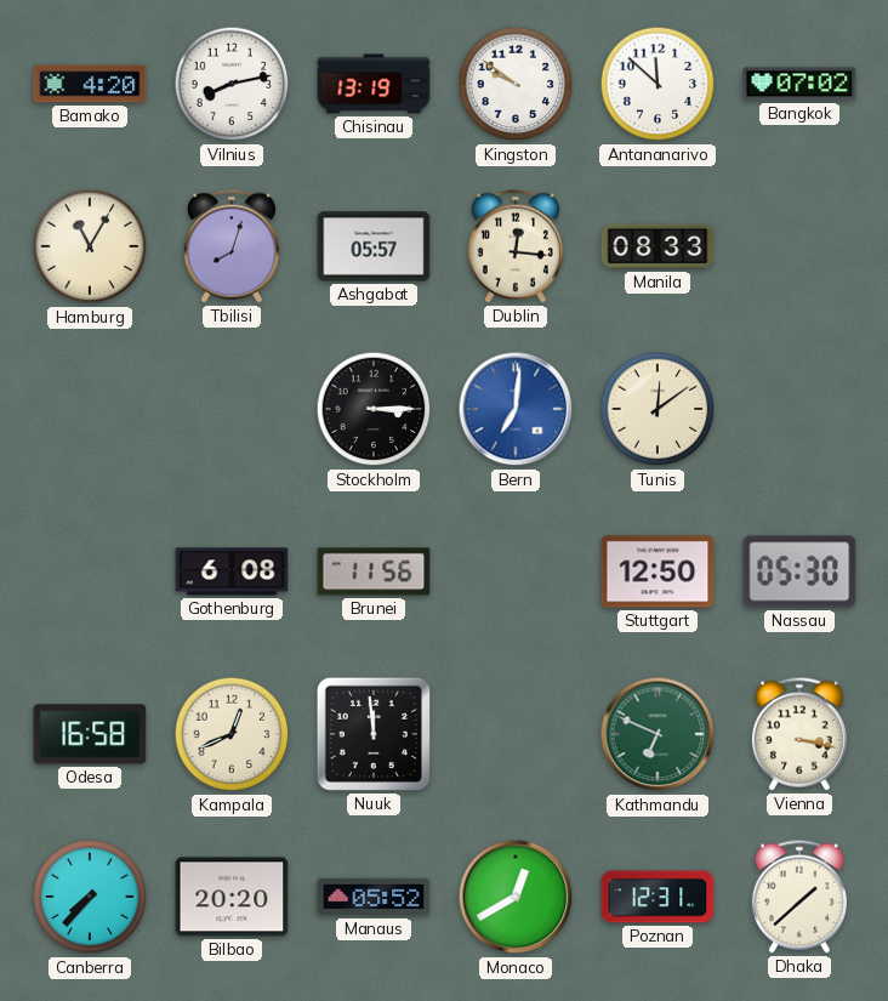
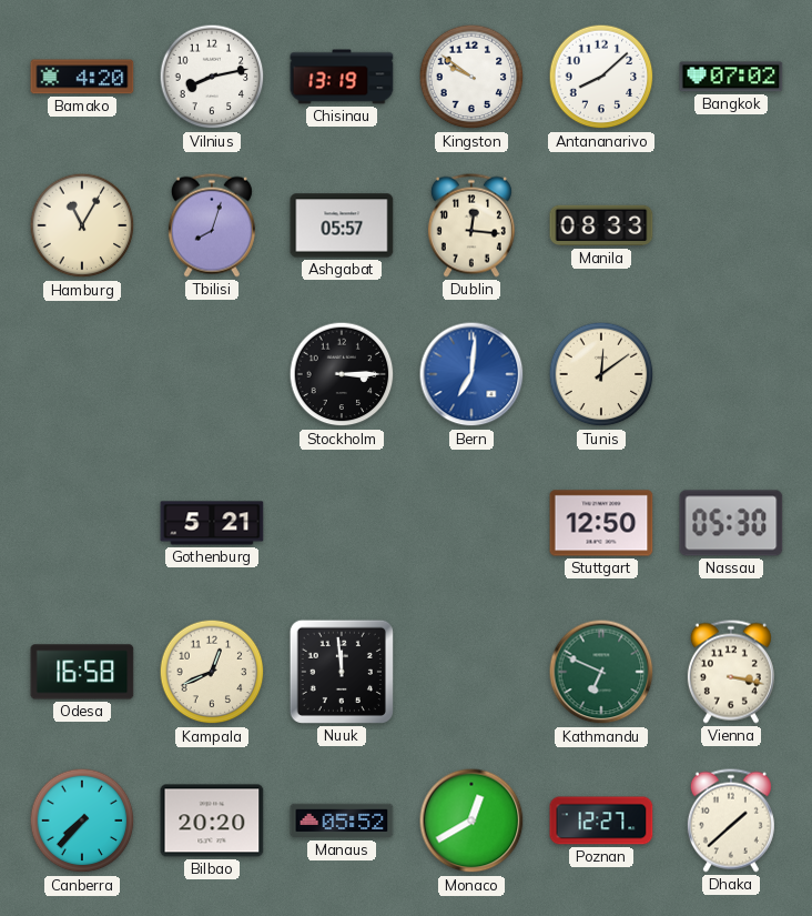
Antananarivo: 11:52 -> 8:08
Gothenburg: 6:08 -> 5:21
Brunei: 11:56 -> none
Poznan: 12:31 -> 12:27
